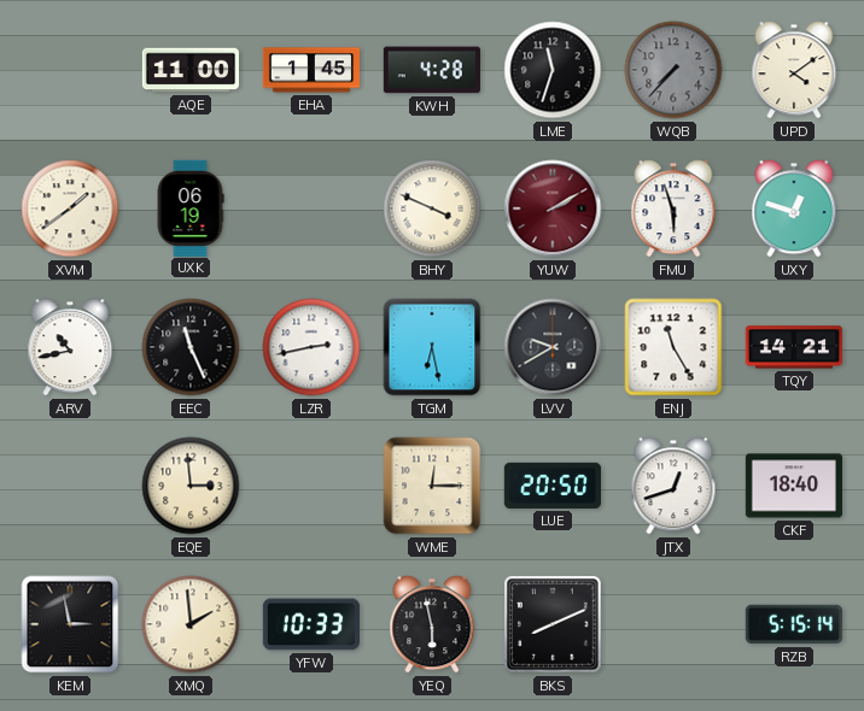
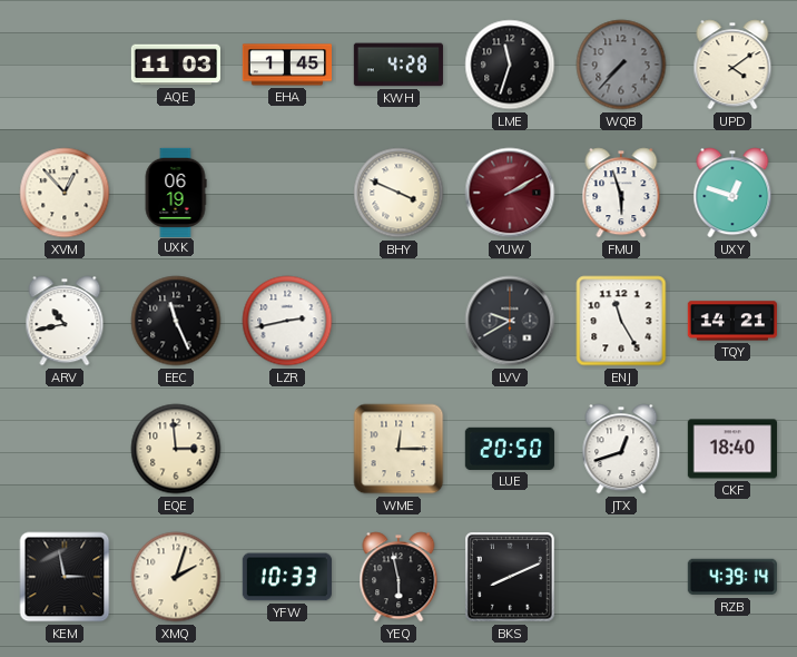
AQE: 11:00 -> 11:03
XVM: 1:39 -> 12:53
TGM: 6:28 -> none
XMQ: 1:59 -> 2:03
RZB: 5:15 -> 4:39
